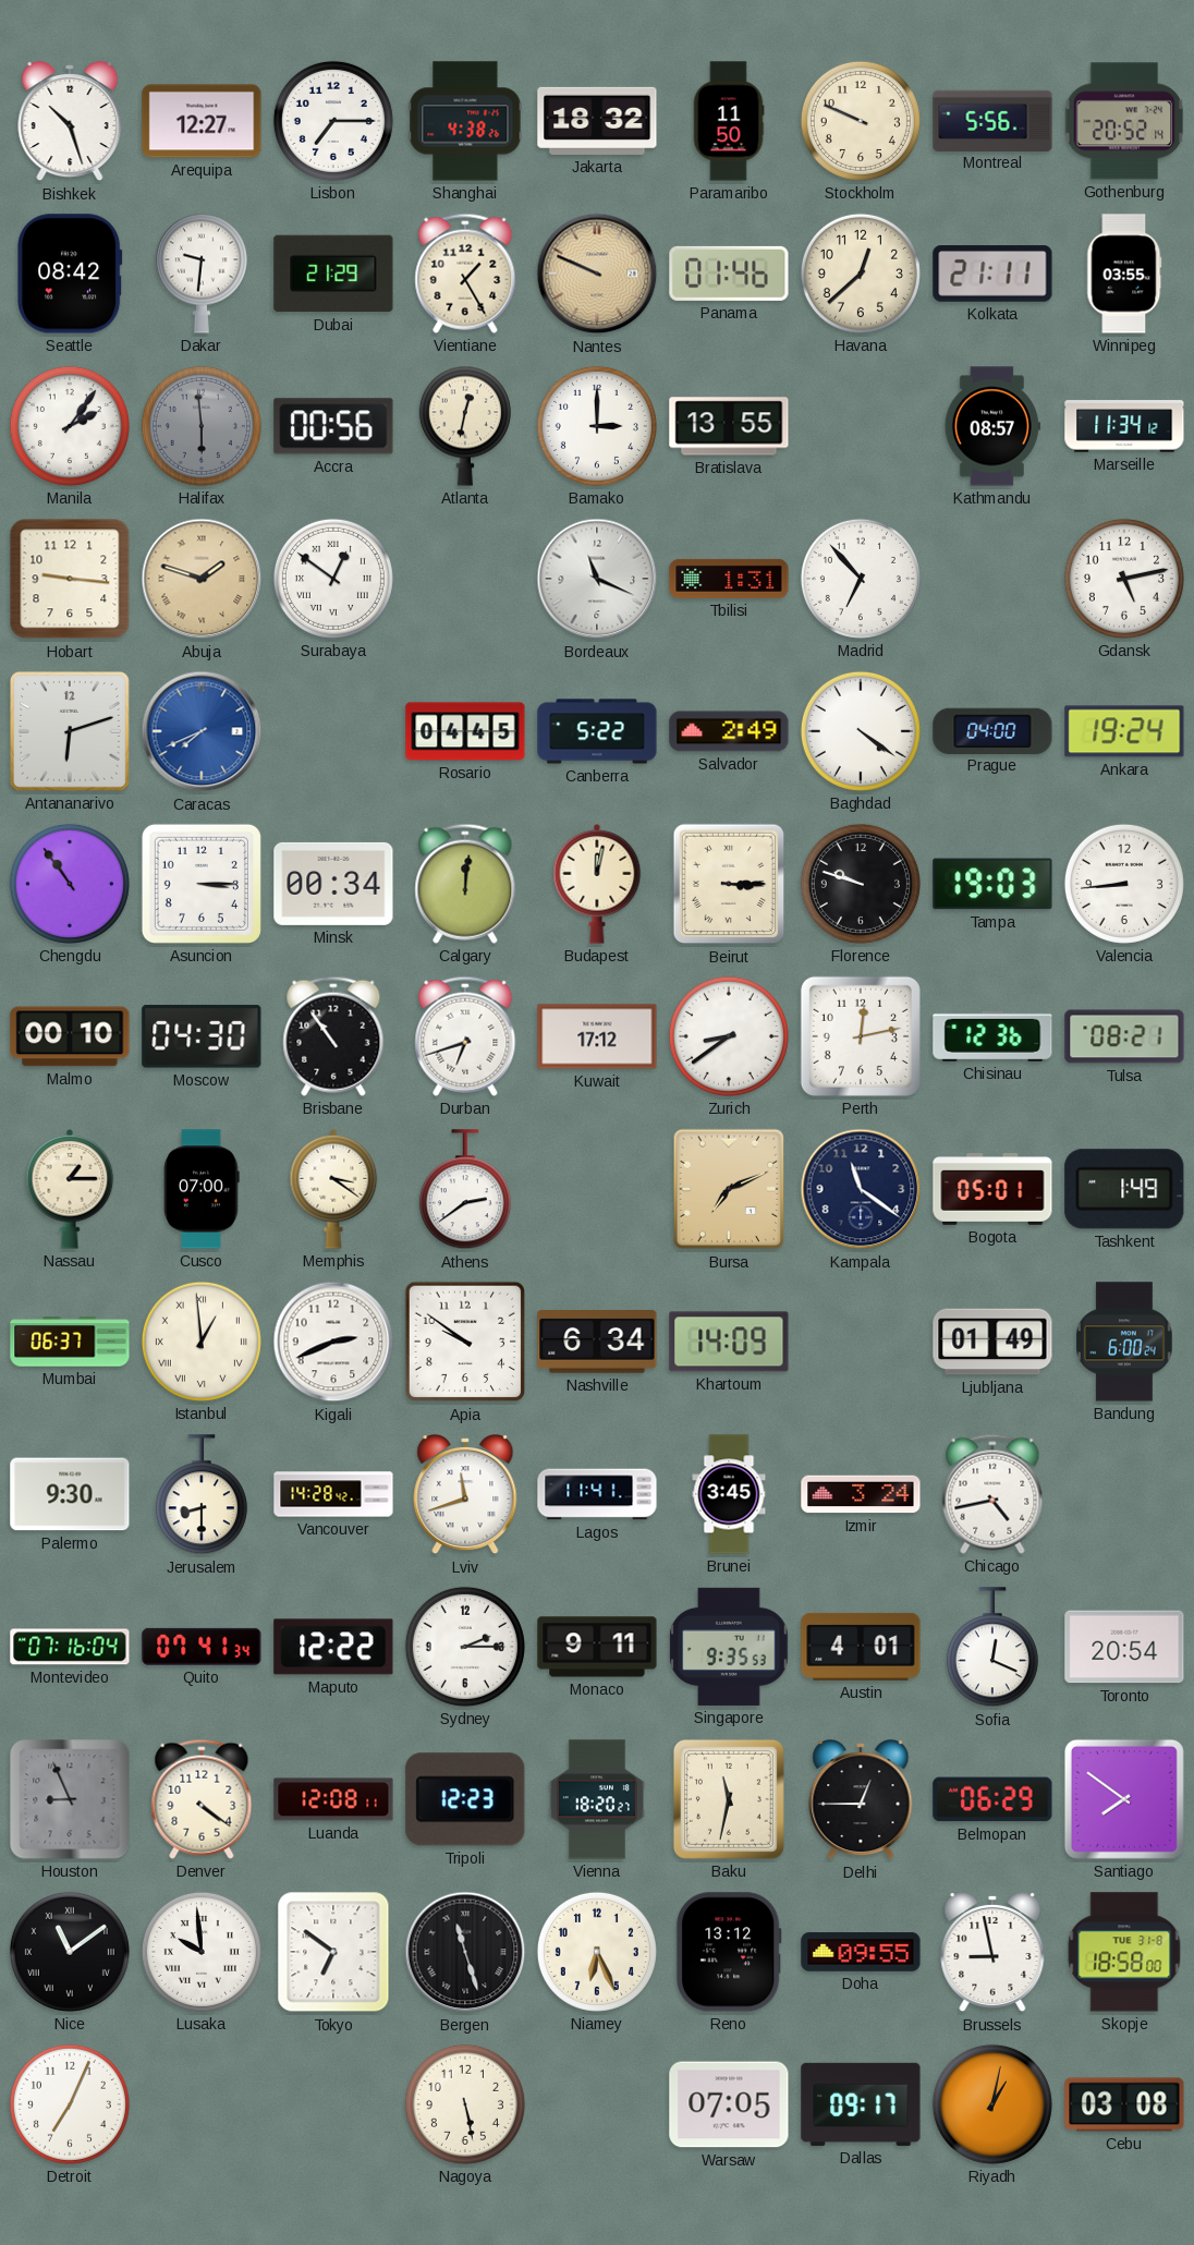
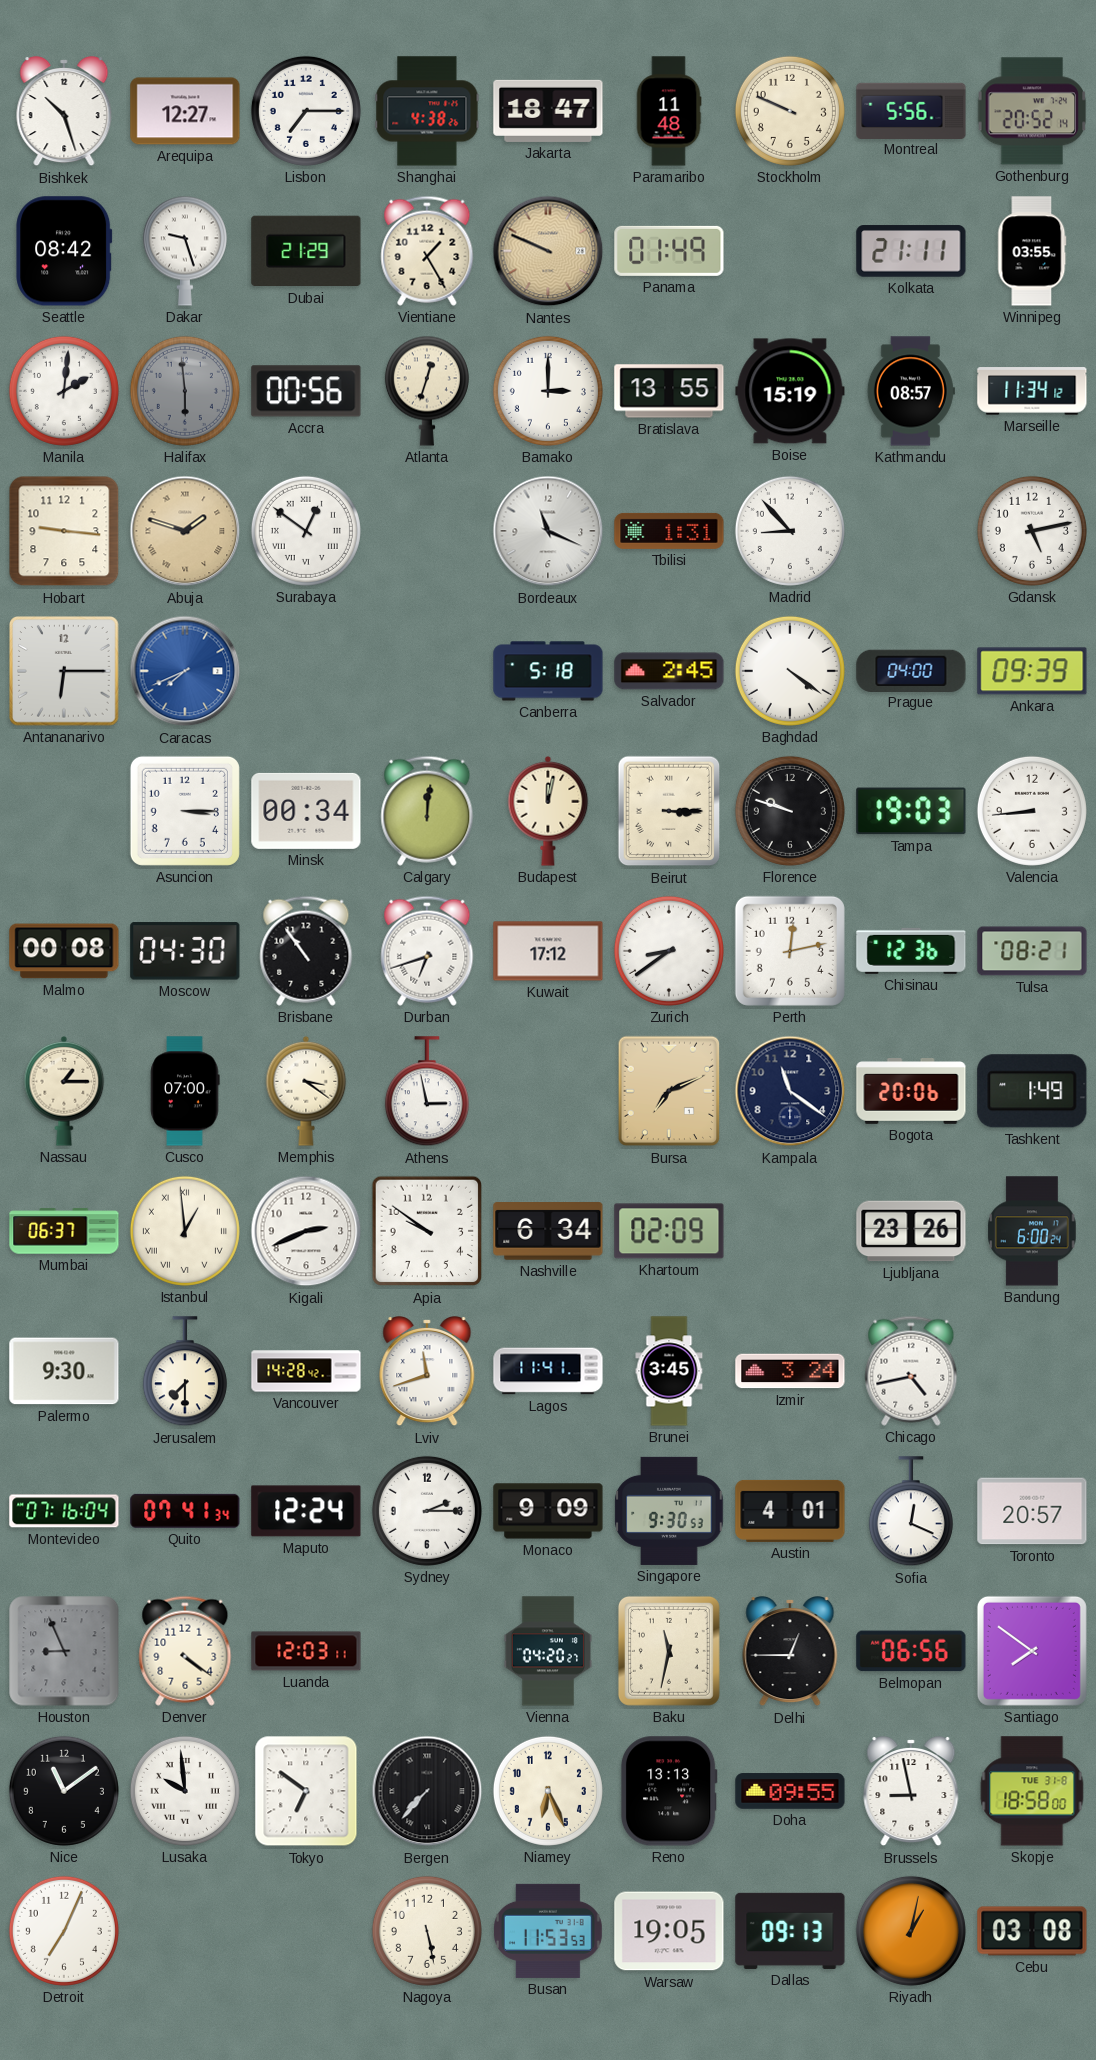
Jakarta: 18:32 -> 18:47
Paramaribo: 11:50 -> 11:48
Dakar: 9:31 -> 9:27
Panama: 01:46 -> 01:49
Havana: 12:38 -> none
Manila: 2:06 -> 2:01
Atlanta: 12:32 -> 12:33
Boise: none -> 15:19
Madrid: 6:53 -> 8:53
Antananarivo: 6:12 -> 6:15
Rosario: 04:45 -> none
Canberra: 5:22 -> 5:18
Salvador: 2:49 -> 2:45
Ankara: 19:24 -> 09:39
Chengdu: 10:54 -> none
Malmo: 00:10 -> 00:08
Athens: 2:39 -> 2:58
Bogota: 05:01 -> 20:06
Khartoum: 14:09 -> 02:09
Ljubljana: 01:49 -> 23:26
Jerusalem: 8:30 -> 7:30
Maputo: 12:22 -> 12:24
Monaco: 9:11 -> 9:09
Singapore: 9:35 -> 9:30
Toronto: 20:54 -> 20:57
Luanda: 12:08 -> 12:03
Tripoli: 12:23 -> none
Vienna: 18:20 -> 04:20
Belmopan: 06:29 -> 06:56
Nice numerals: Roman -> Arabic
Bergen: 11:27 -> 7:37
Reno: 13:12 -> 13:13
Busan: none -> 11:53
Warsaw: 07:05 -> 19:05
Dallas: 09:17 -> 09:13
